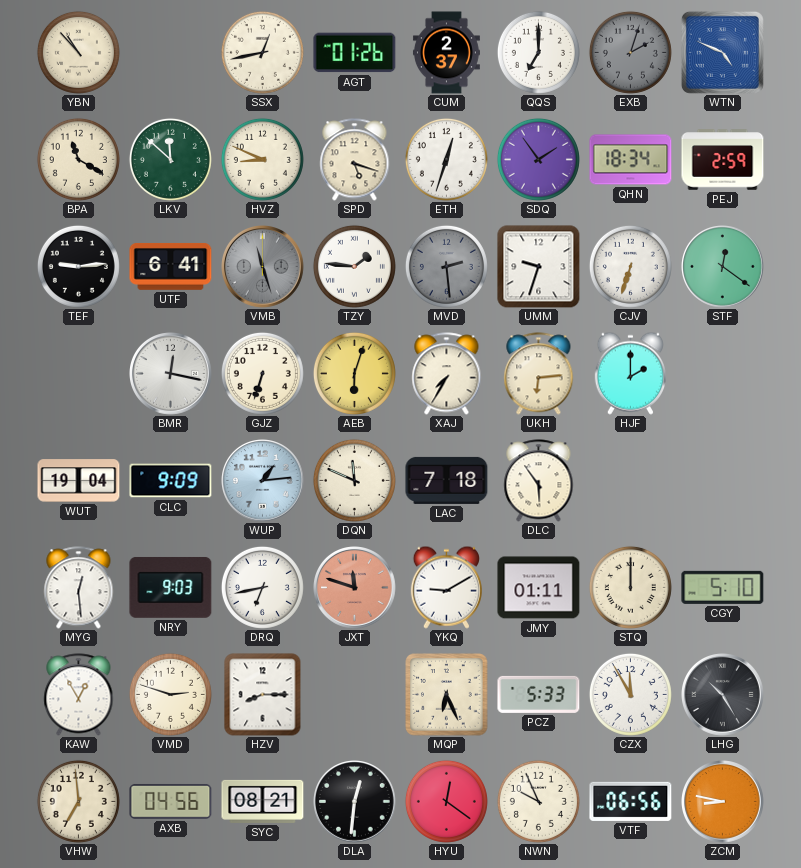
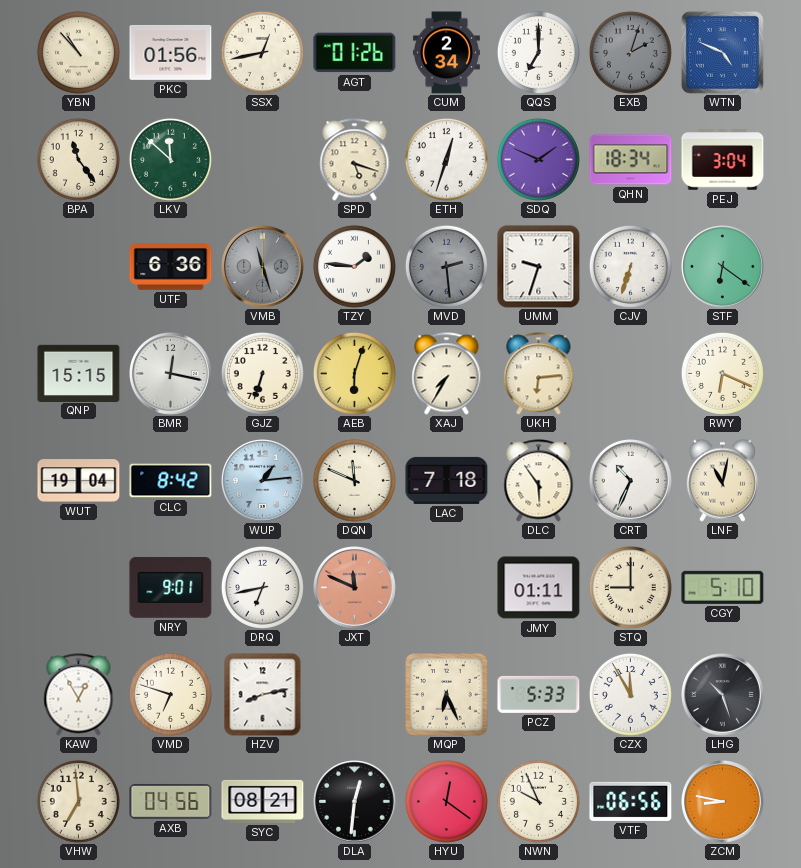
PKC: none -> 01:56
CUM: 2:37 -> 2:34
BPA: 11:20 -> 11:24
HVZ: 8:49 -> none
SDQ: 1:54 -> 1:49
PEJ: 2:59 -> 3:04
TEF: 9:14 -> none
UTF: 6:41 -> 6:36
STF: 12:21 -> 6:21
QNP: none -> 15:15
HJF: 2:00 -> none
RWY: none -> 6:19
CLC: 9:09 -> 8:42
CRT: none -> 10:34
LNF: none -> 11:02
MYG: 12:29 -> none
NRY: 9:03 -> 9:01
JXT: 11:48 -> 11:49
YKQ: 9:10 -> none
STQ: 12:00 -> 9:00
VMD: 2:48 -> 6:48
HZV: 8:15 -> 8:13
LHG: 10:25 -> 10:27
